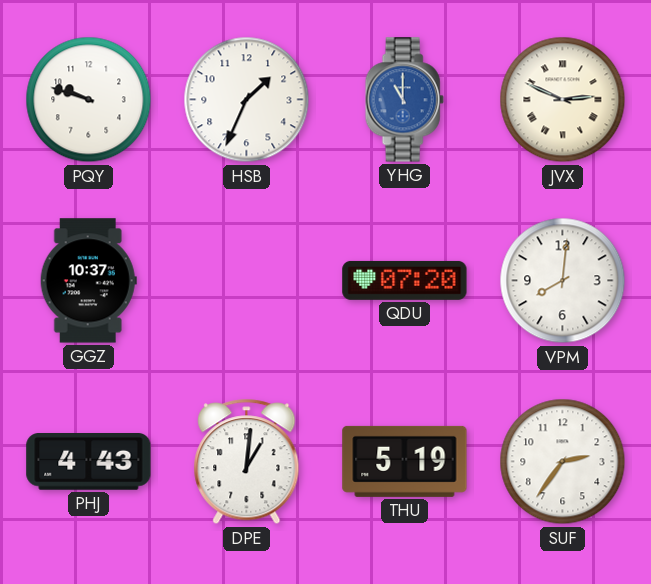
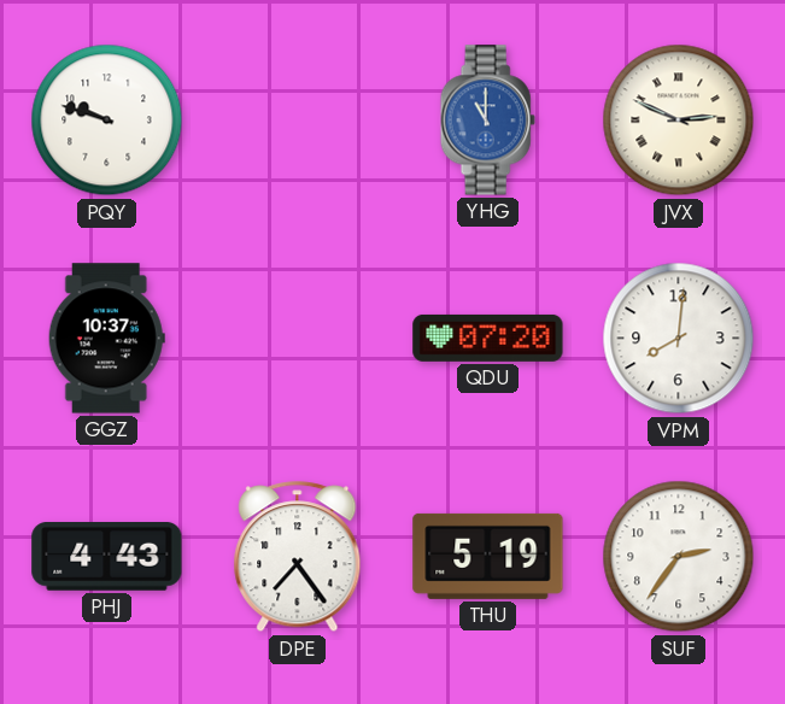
HSB: 1:34 -> none
DPE: 1:01 -> 7:24
